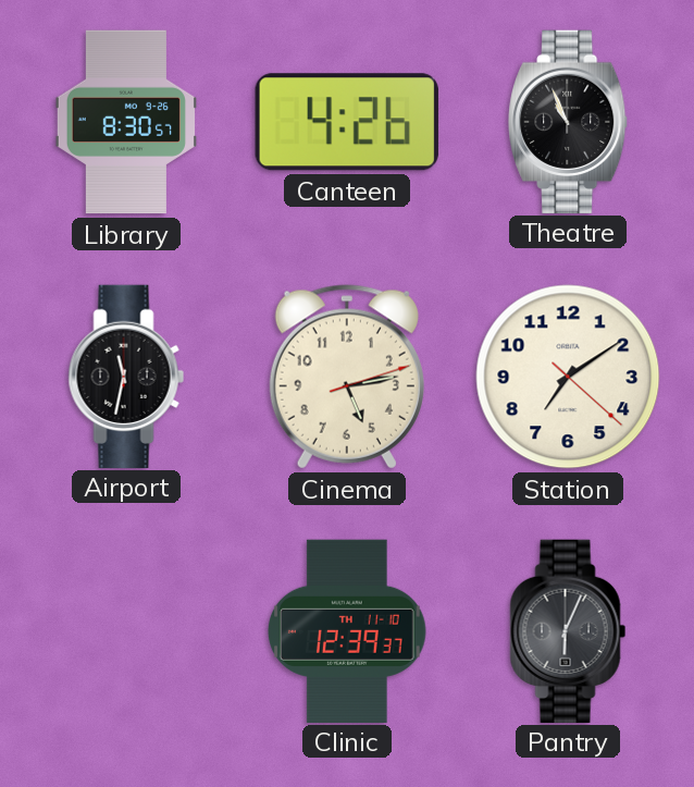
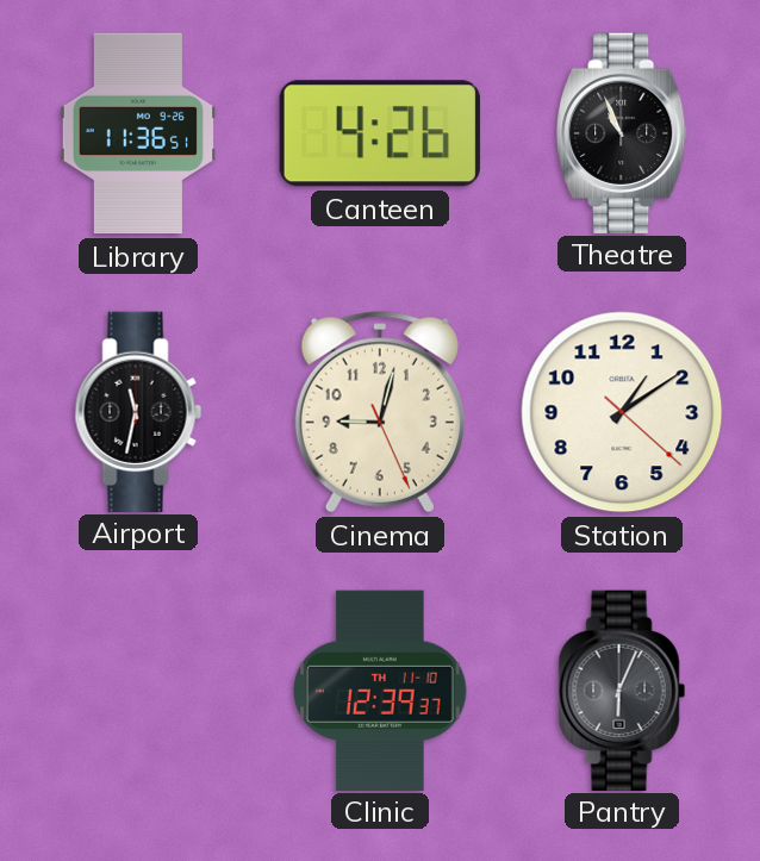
Library: 8:30 -> 11:36
Cinema: 5:13 -> 9:02
Station: 7:09 -> 1:09
